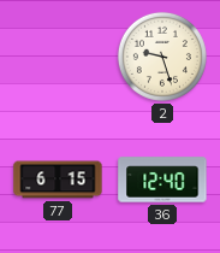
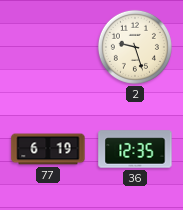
77: 6:15 -> 6:19
36: 12:40 -> 12:35
